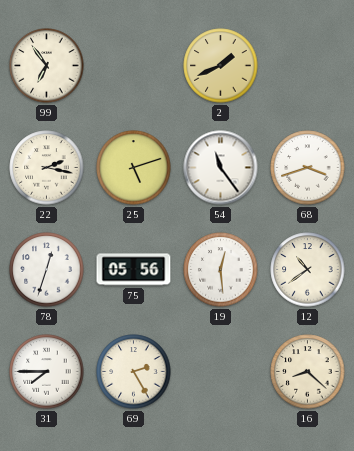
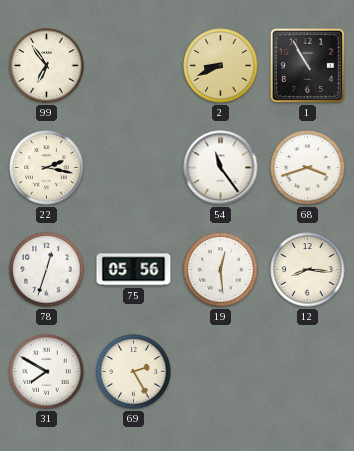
2: 1:41 -> 8:41
1: none -> 10:55
25: 5:12 -> none
12: 10:39 -> 8:16
31: 7:45 -> 7:50
16: 8:22 -> none
